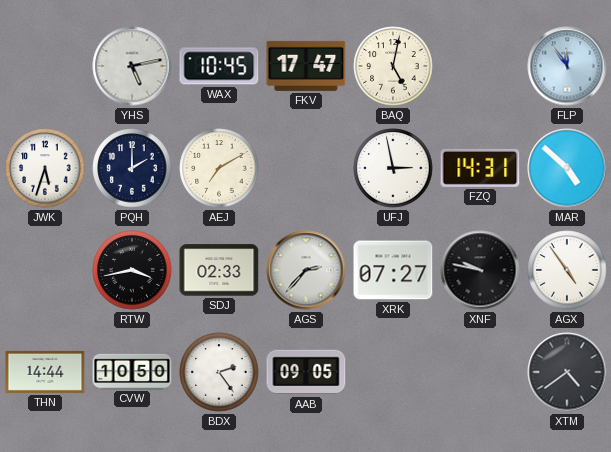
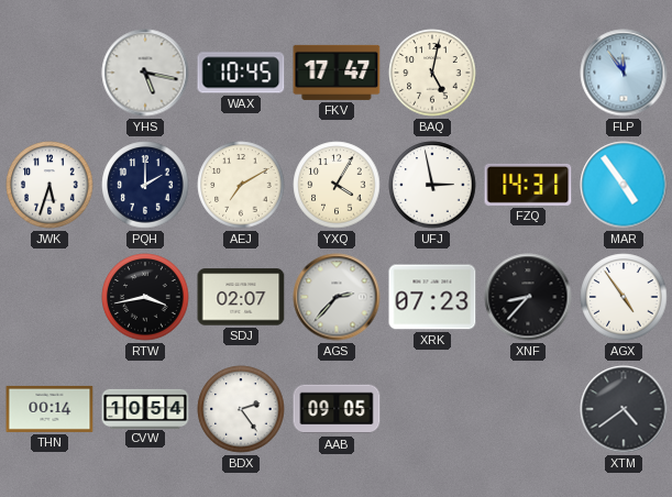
YHS: 5:13 -> 5:17
YXQ: none -> 4:05
MAR: 4:52 -> 4:54
SDJ: 02:33 -> 02:07
XRK: 07:27 -> 07:23
XNF: 9:47 -> 8:37
THN: 14:44 -> 00:14
CVW: 10:50 -> 10:54
